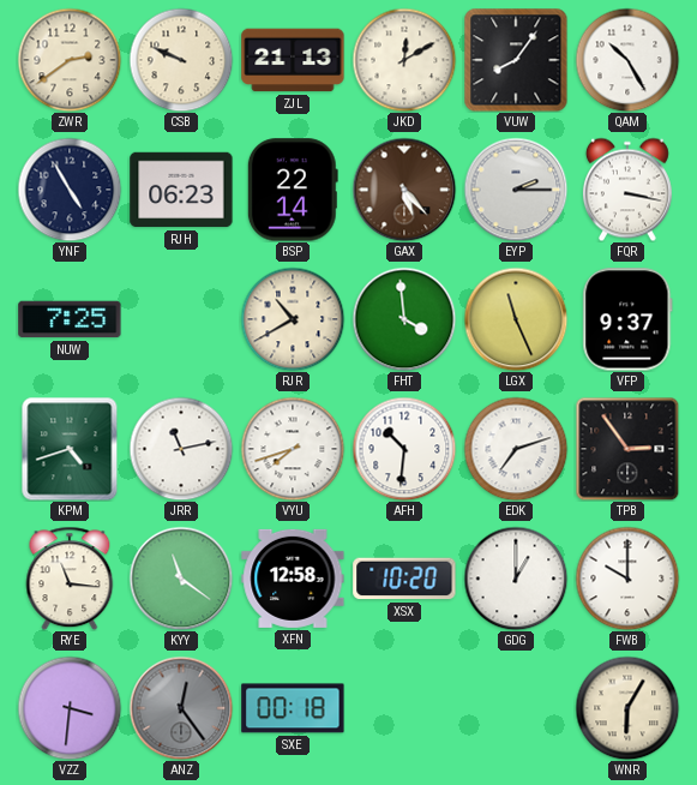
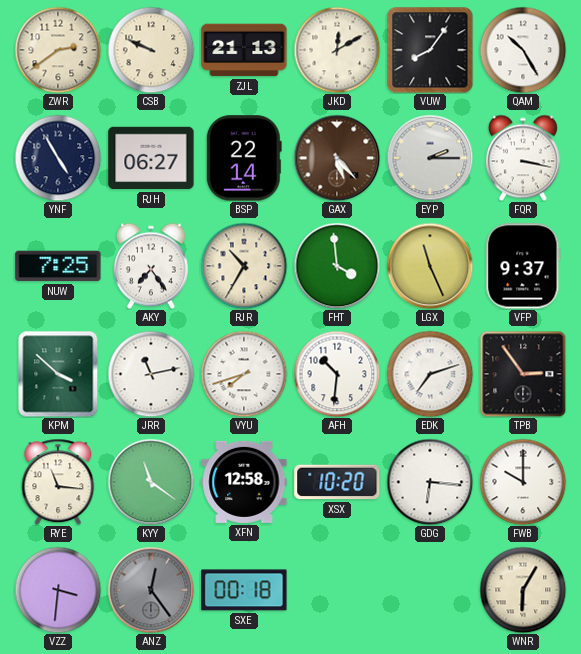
RJH: 06:23 -> 06:27
AKY: none -> 7:24
RJR: 10:40 -> 10:35
KPM: 4:42 -> 3:52
GDG: 1:00 -> 6:16
